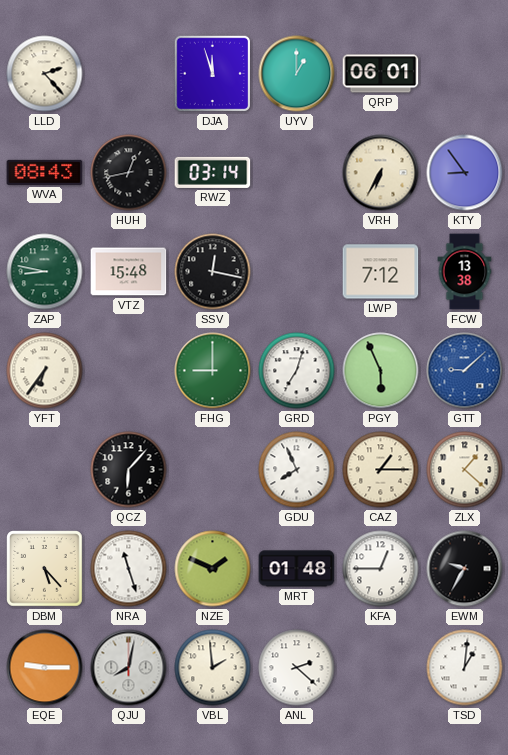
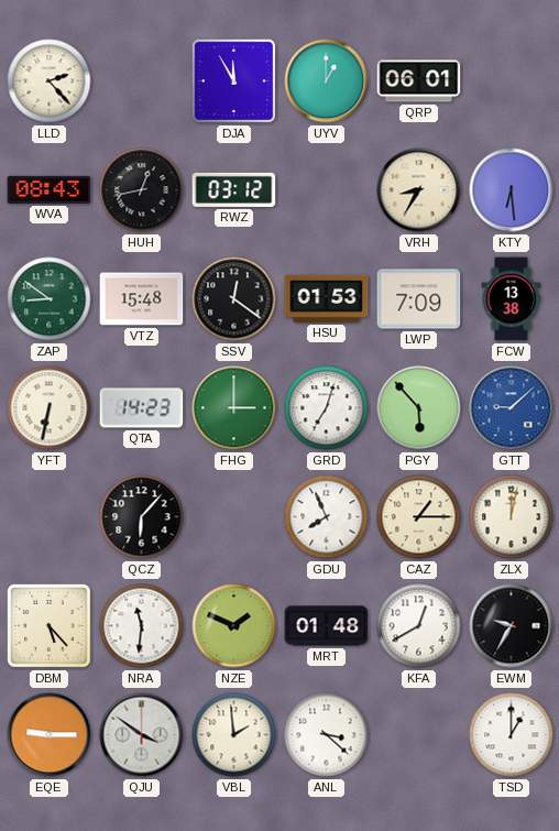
DJA: 11:57 -> 11:55
RWZ: 03:14 -> 03:12
VRH: 6:35 -> 8:35
KTY: 8:54 -> 6:29
ZAP: 8:47 -> 8:51
SSV: 12:17 -> 12:21
HSU: none -> 01:53
LWP: 7:12 -> 7:09
YFT: 6:36 -> 6:32
QTA: none -> 14:23
FHG: 9:00 -> 3:00
PGY: 5:56 -> 5:53
ZLX: 1:22 -> 12:02
NRA: 11:27 -> 11:31
KFA: 12:45 -> 12:40
QJU: 8:02 -> 3:51
ANL: 2:22 -> 3:22
TSD: 1:01 -> 1:00
